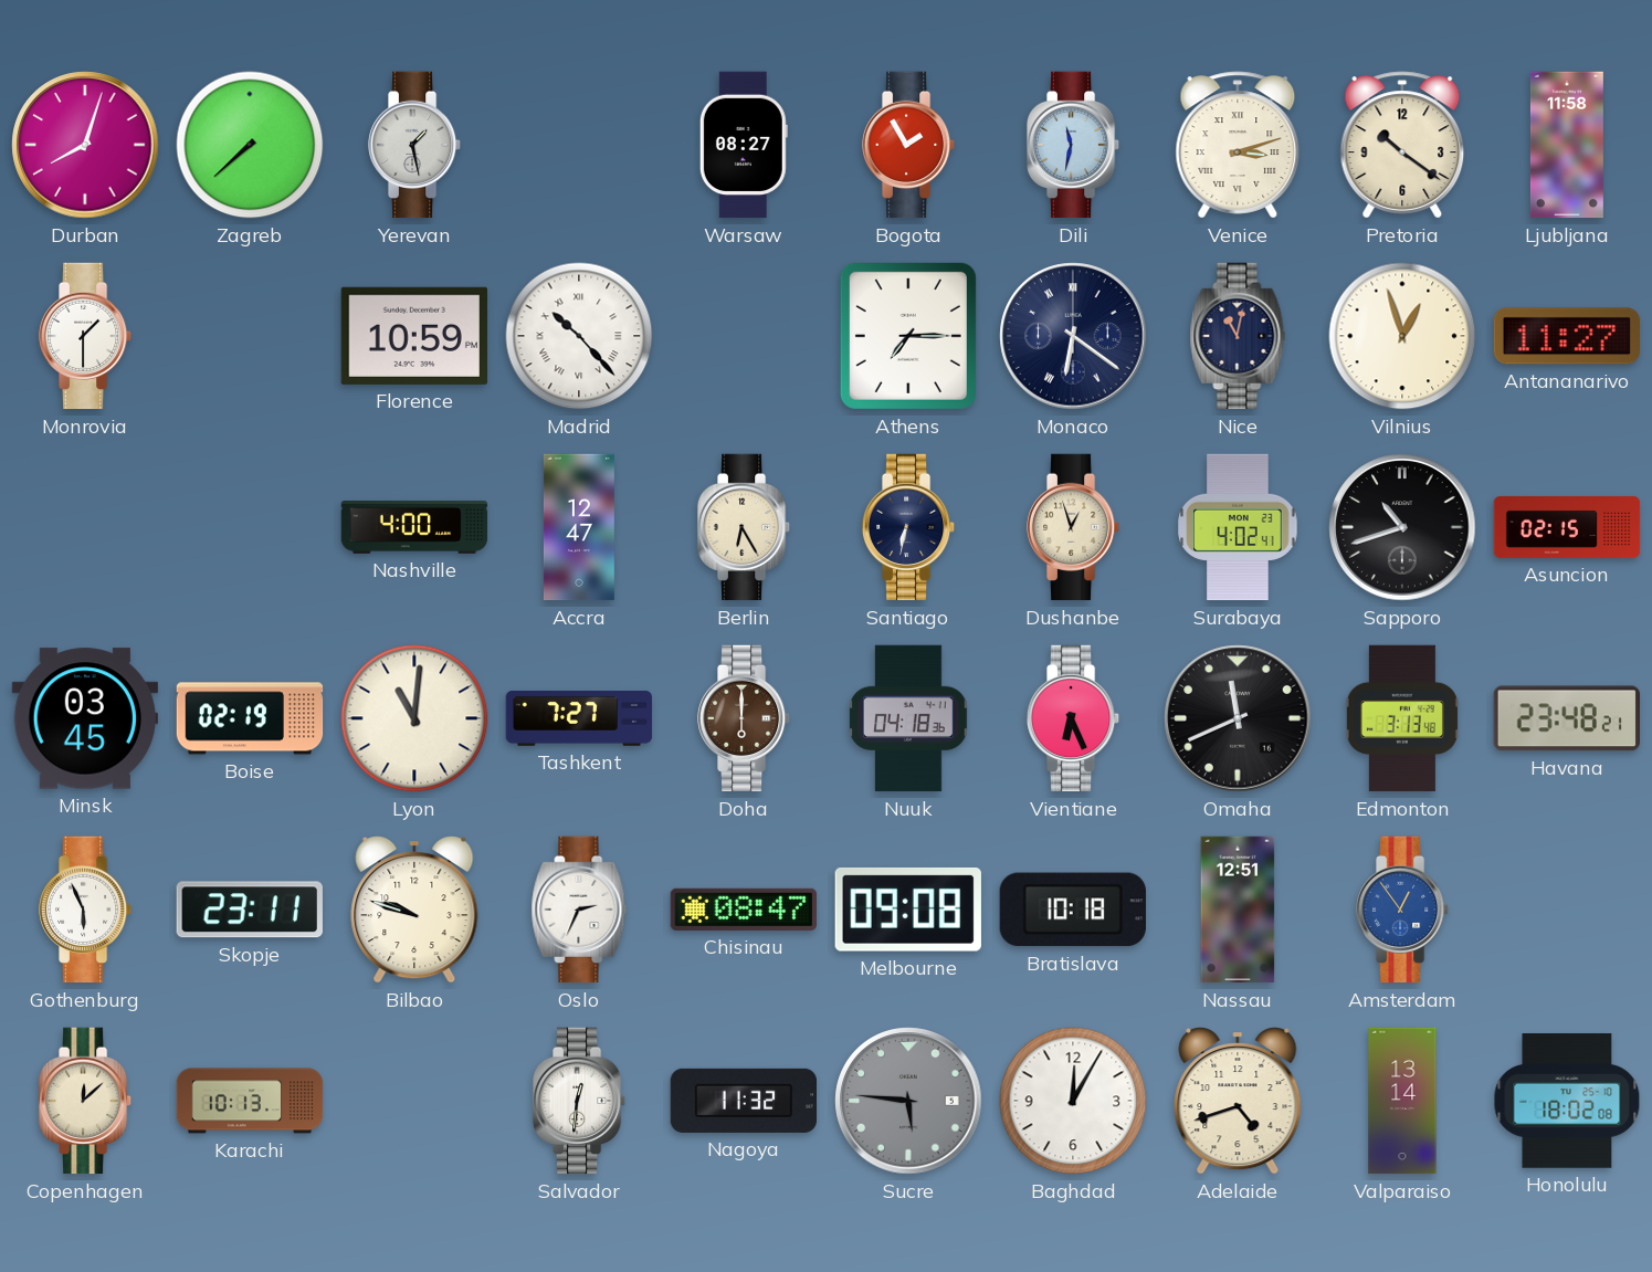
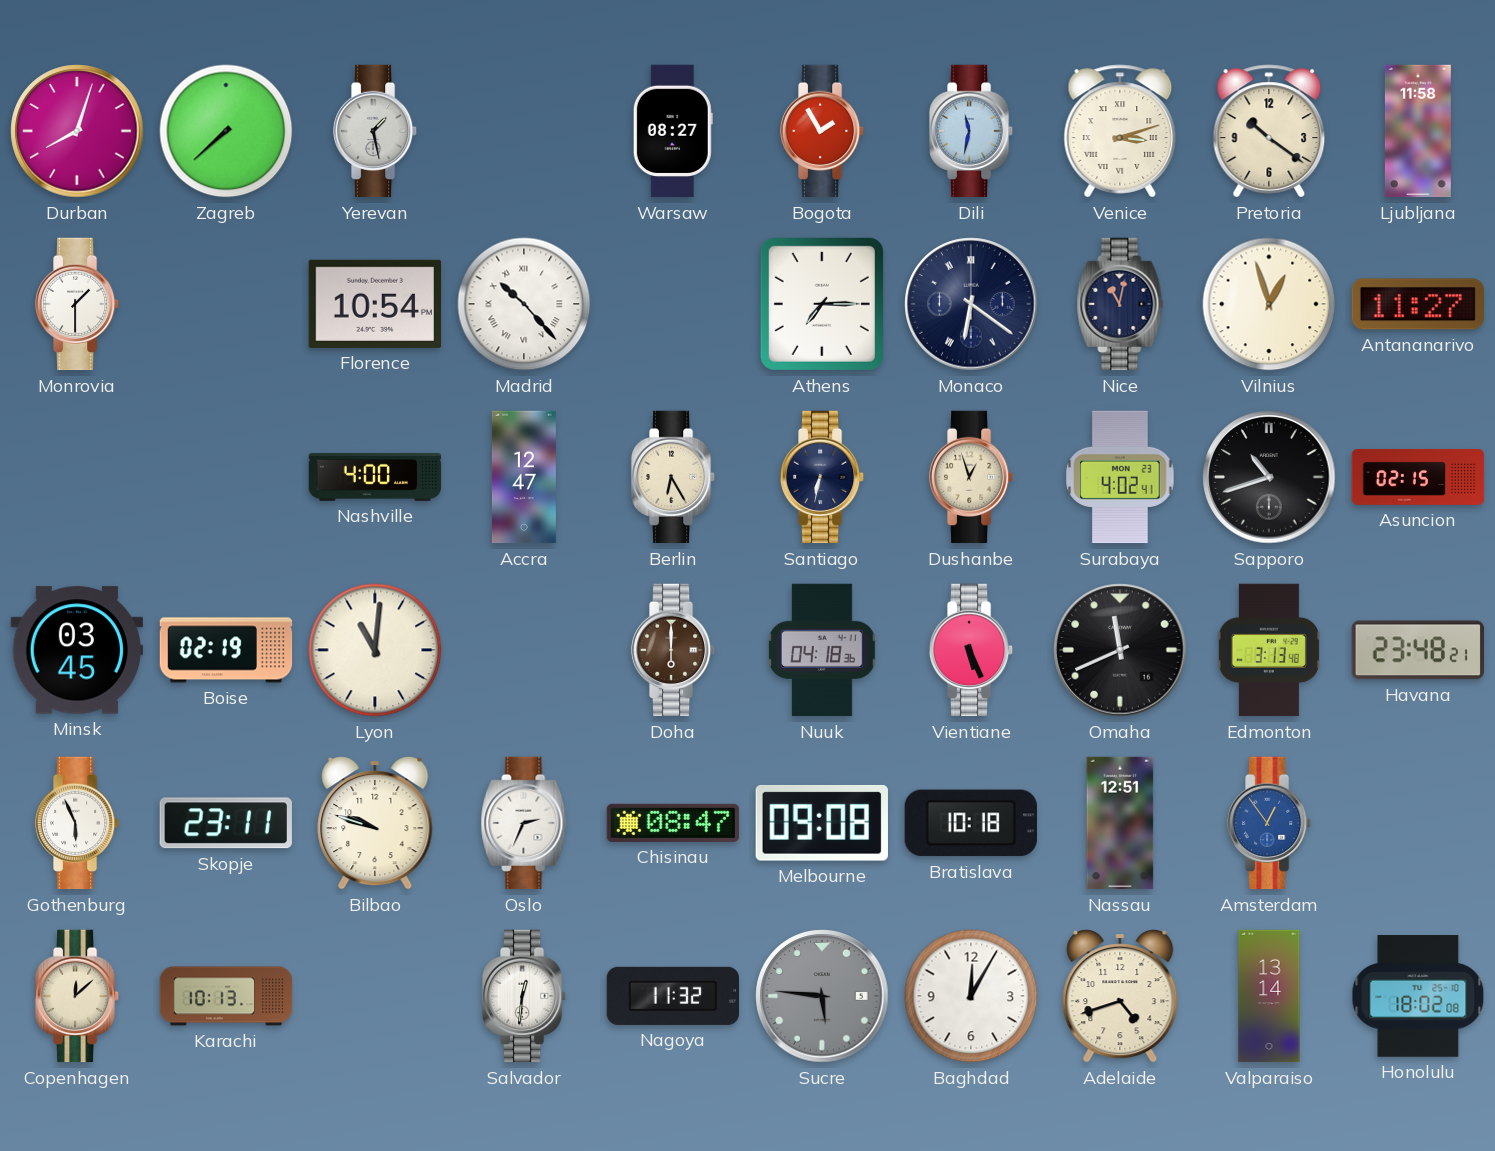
Florence: 10:59 -> 10:54
Tashkent: 7:27 -> none
Vientiane: 6:26 -> 5:26
